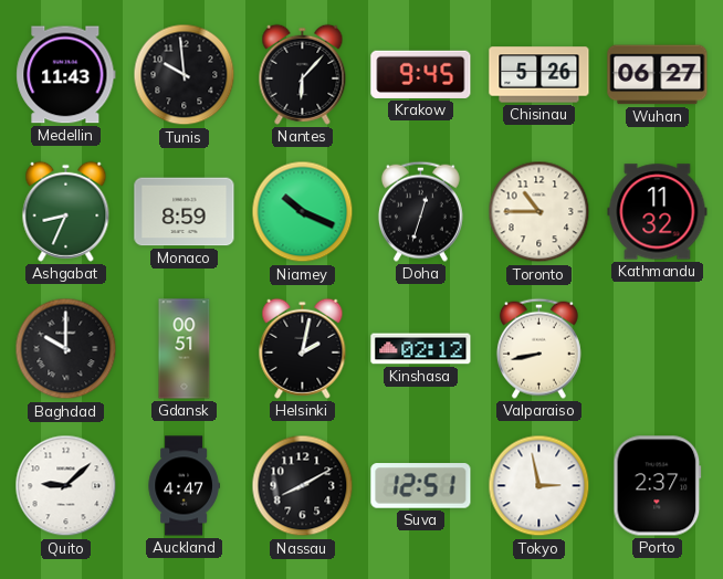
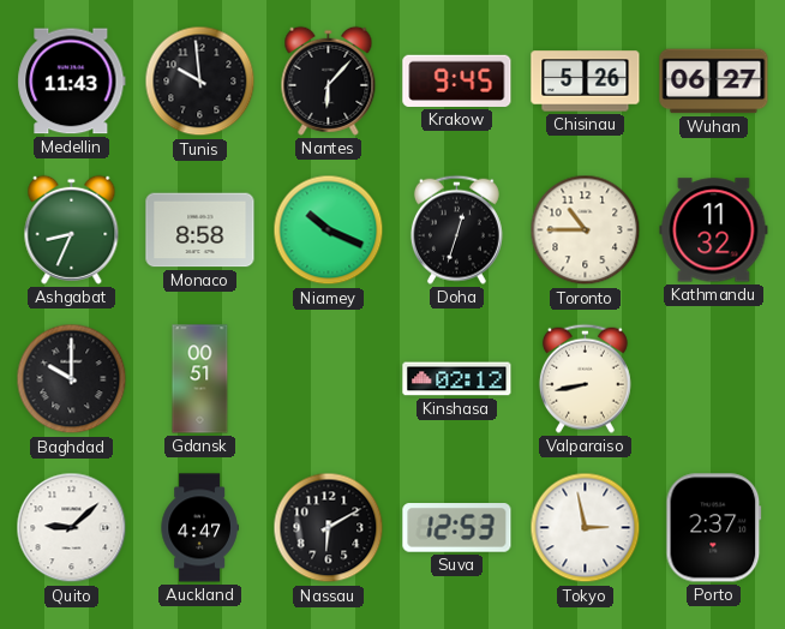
Monaco: 8:59 -> 8:58
Helsinki: 2:02 -> none
Nassau: 8:10 -> 6:10
Suva: 12:51 -> 12:53
